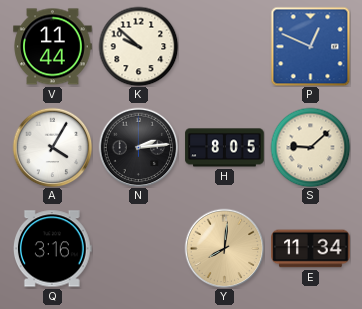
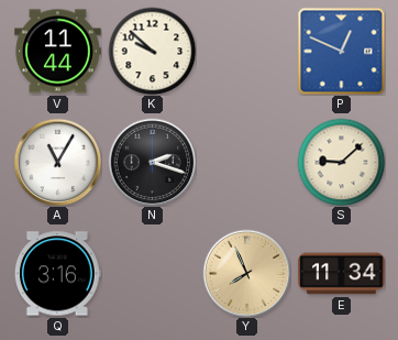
A: 4:05 -> 11:05
N: 2:14 -> 2:18
H: 8:05 -> none
Y: 8:01 -> 7:56
